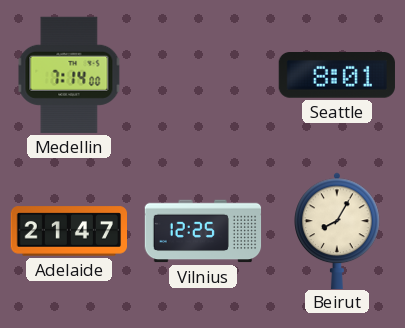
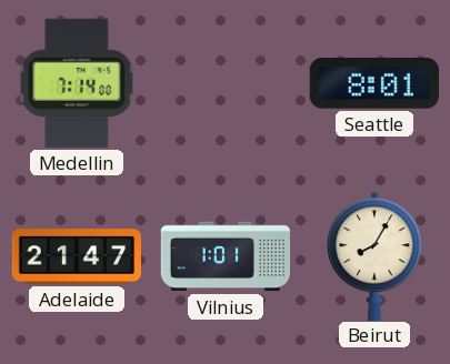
Vilnius: 12:25 -> 1:01
